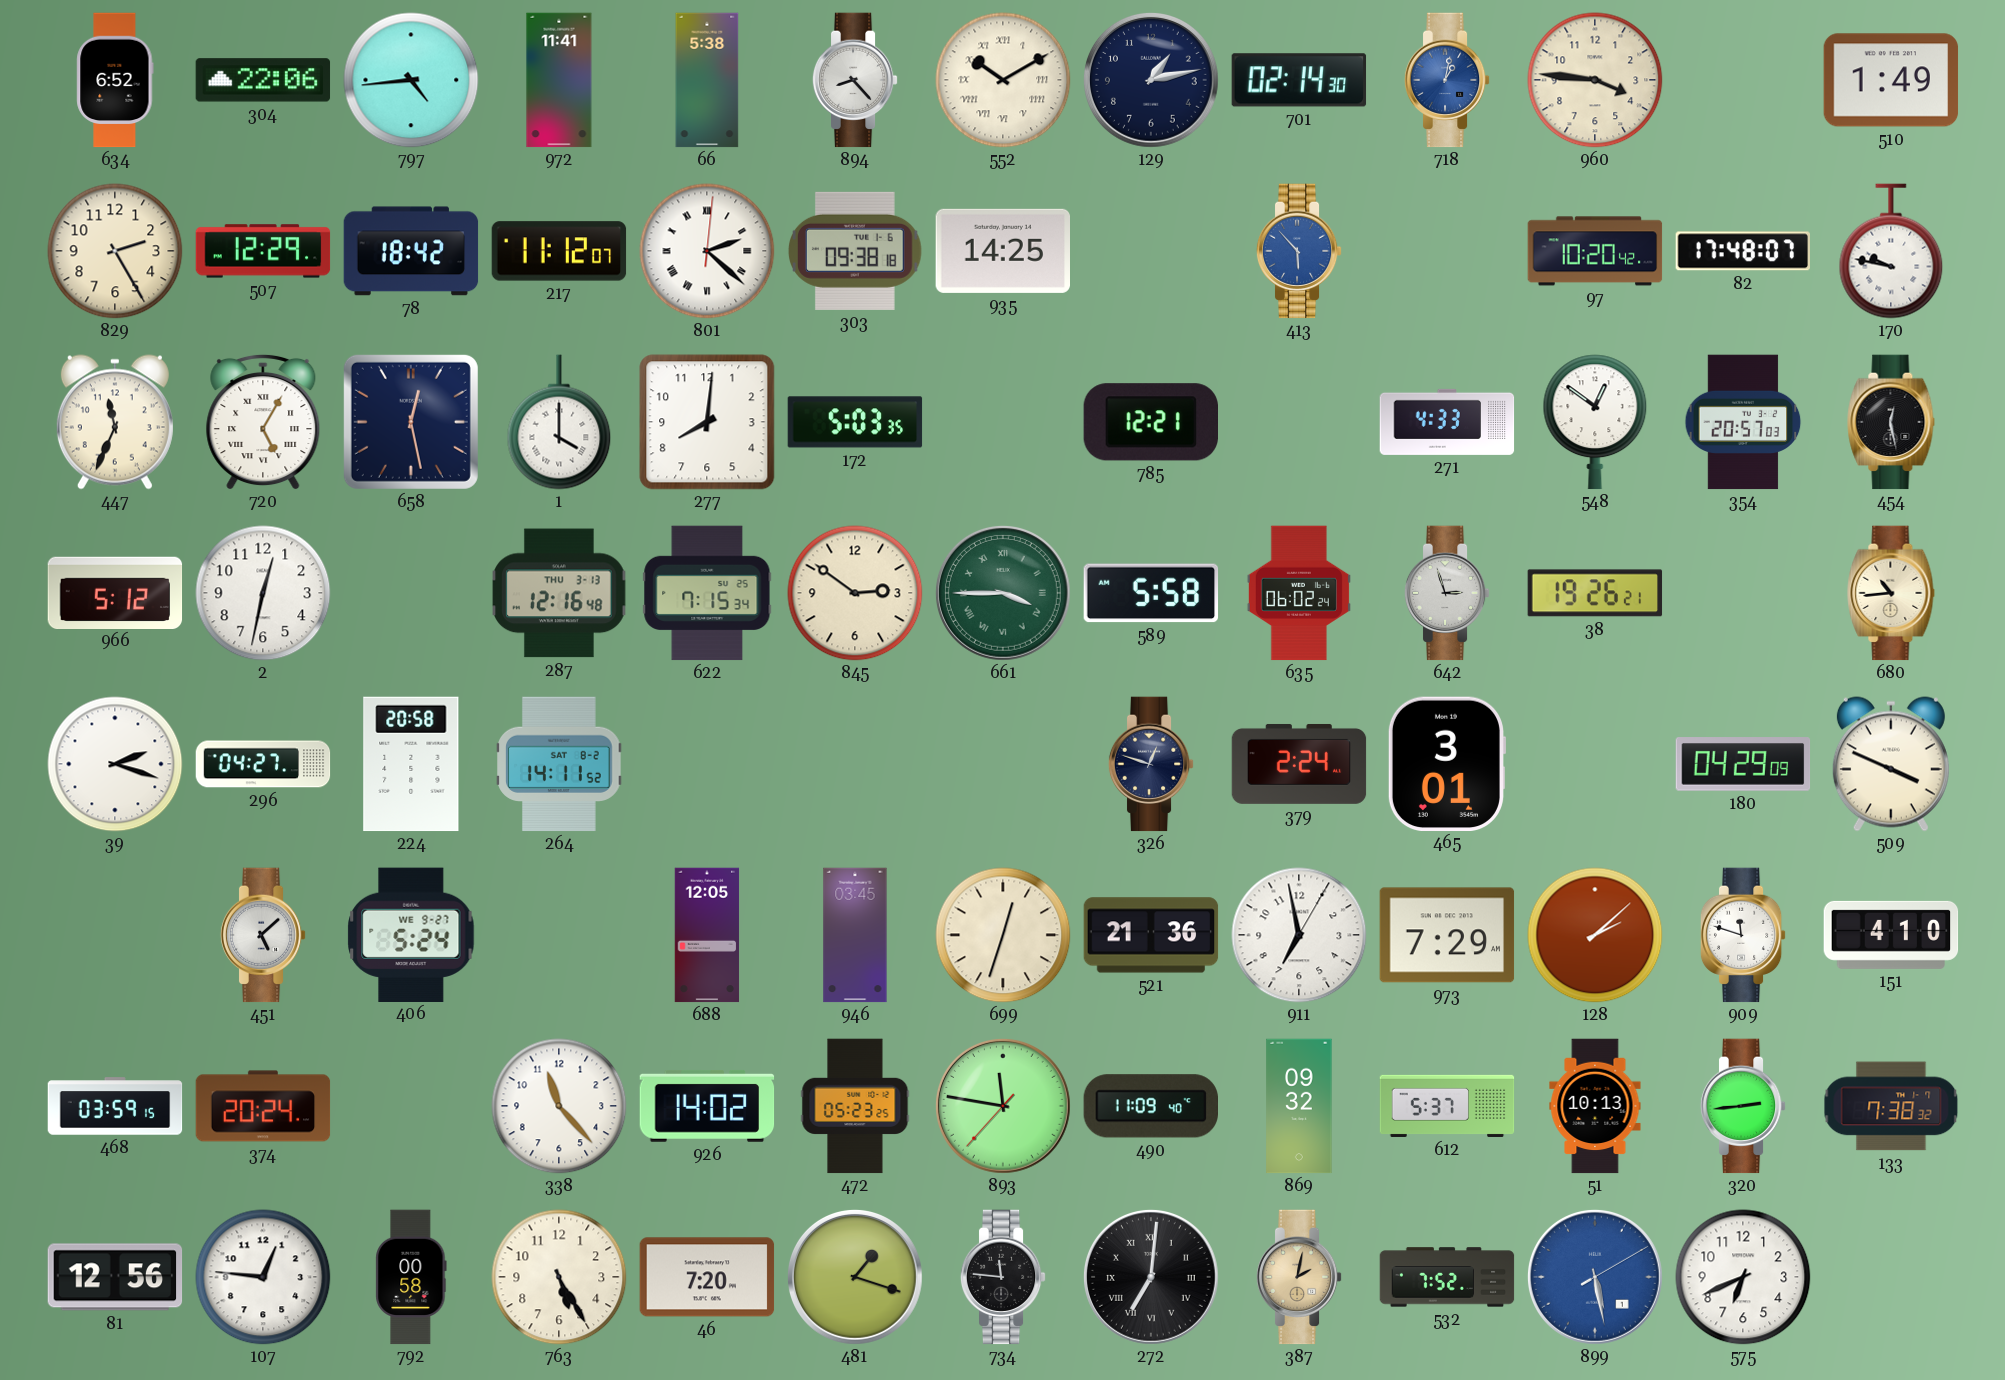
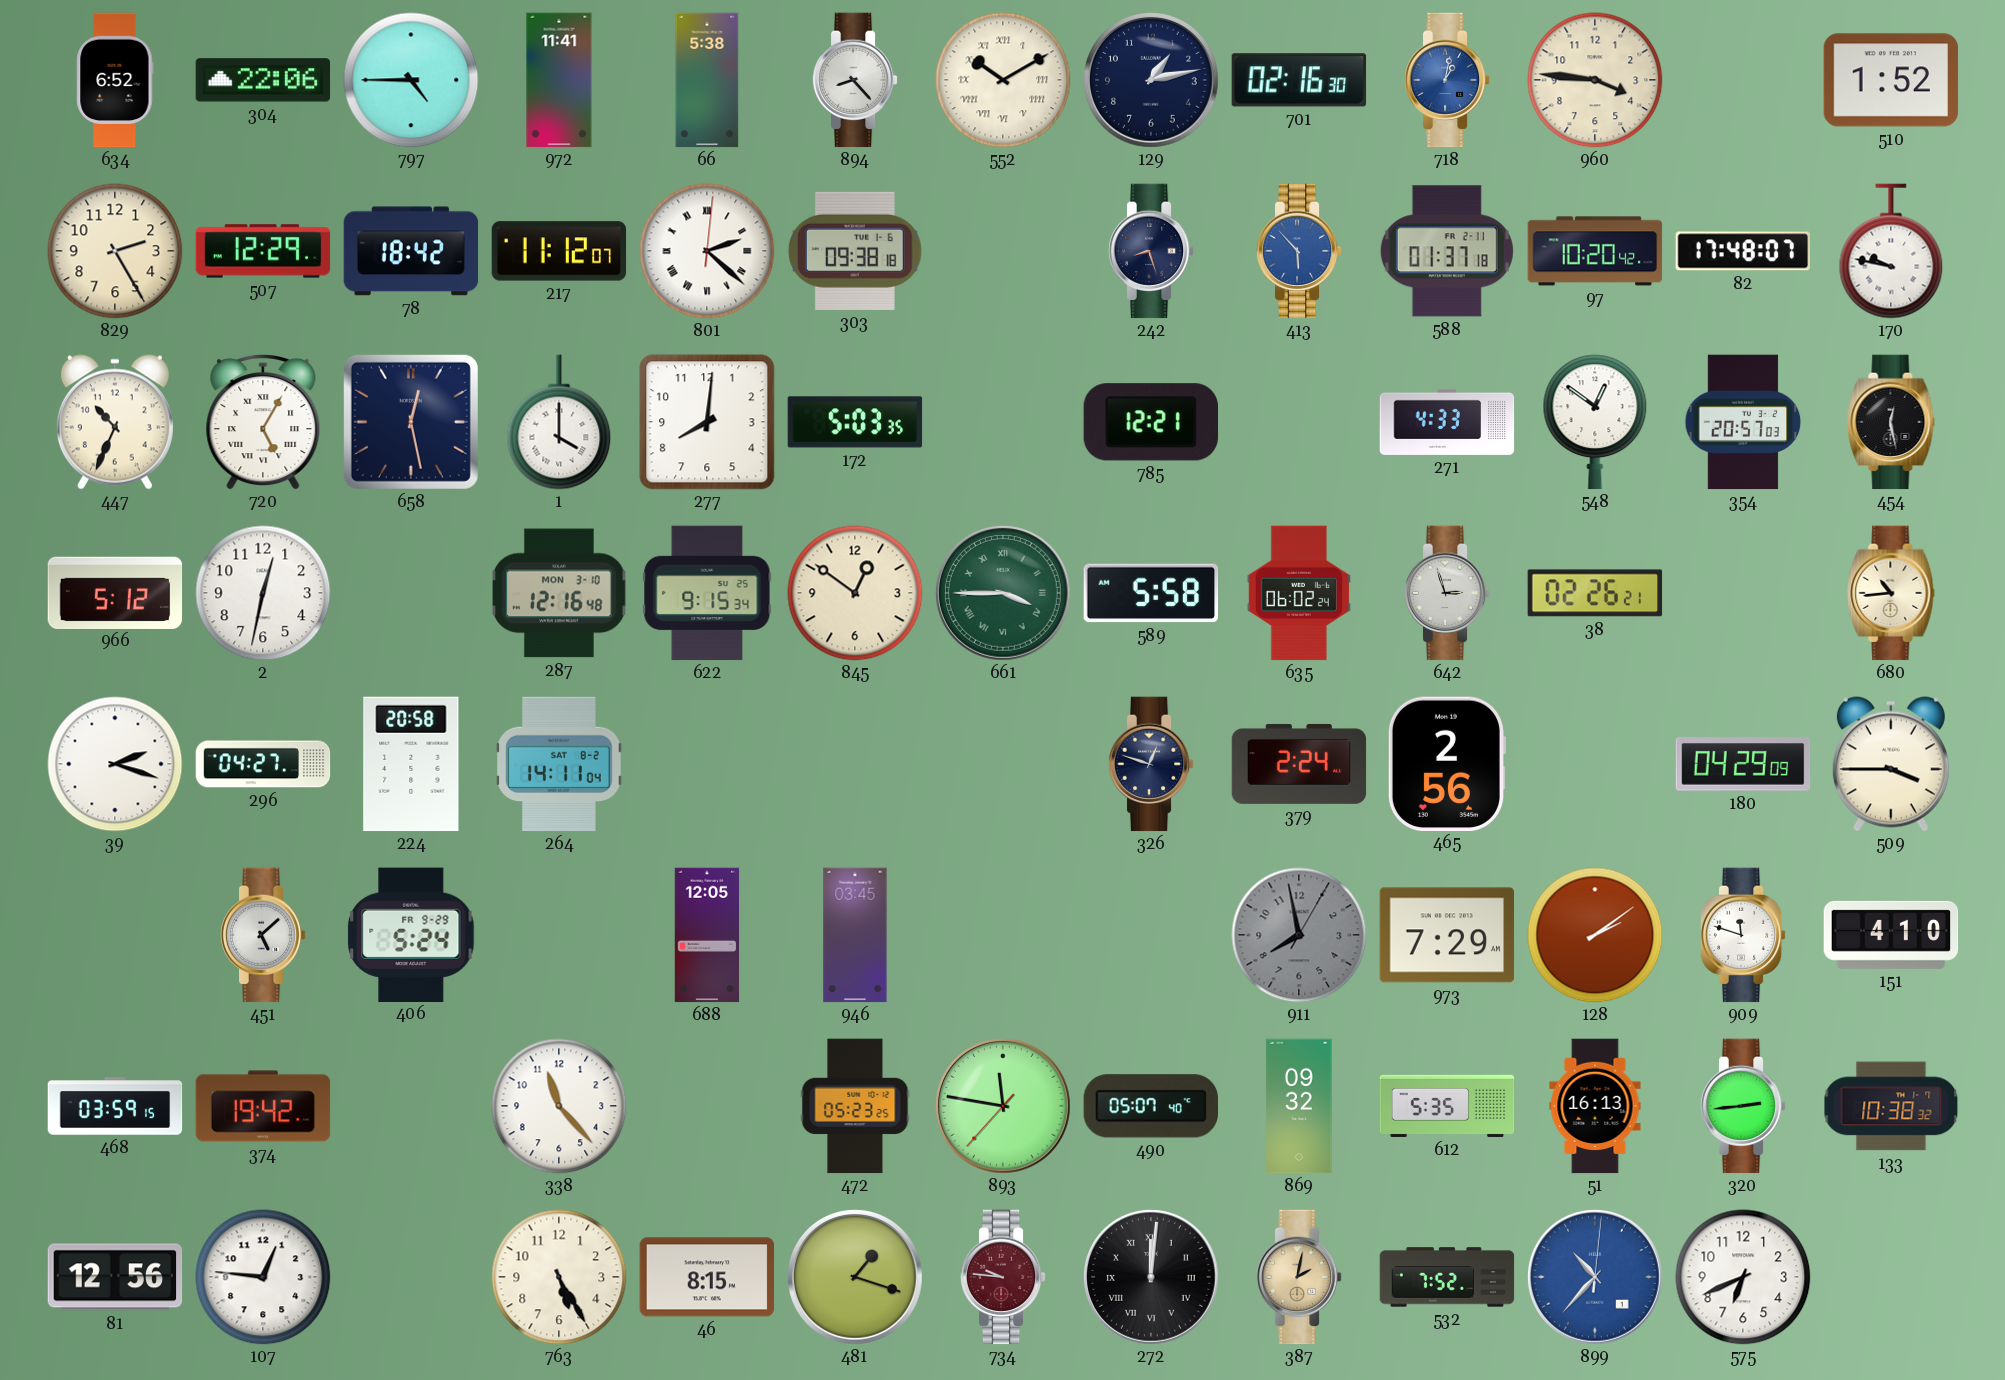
797: 4:44 -> 4:45
701: 02:14 -> 02:16
510: 1:49 -> 1:52
935: 14:25 -> none
242: none -> 8:27
588: none -> 01:37
447: 11:34 -> 10:34
287 date: THU 3-13 -> MON 3-10
622: 7:15 -> 9:15
845: 2:51 -> 12:51
38: 19:26 -> 02:26
264: 14:11:52 -> 14:11:04
465: 3:01 -> 2:56
509: 3:49 -> 3:45
406 date: WE 9-27 -> FR 9-29
699: 12:33 -> none
521: 21:36 -> none
911: 6:58 -> 7:58
911 dial: white -> grey
128: 2:08 -> 2:09
374: 20:24 -> 19:42
926: 14:02 -> none
490: 11:09 -> 05:07
612: 5:37 -> 5:35
51: 10:13 -> 16:13
133: 7:38 -> 10:38
792: 00:58 -> none
46: 7:20 -> 8:15
734: 11:46 -> 9:46
734 dial: black -> burgundy
272: 7:01 -> 12:01
899: 5:28 -> 10:37
